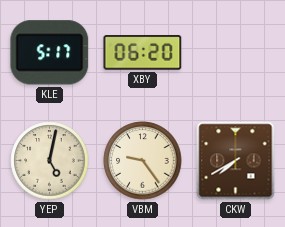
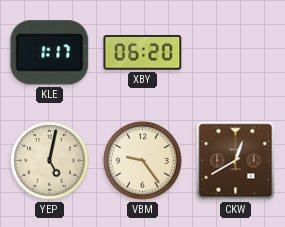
KLE: 5:17 -> 1:17
CKW: 7:40 -> 12:40
